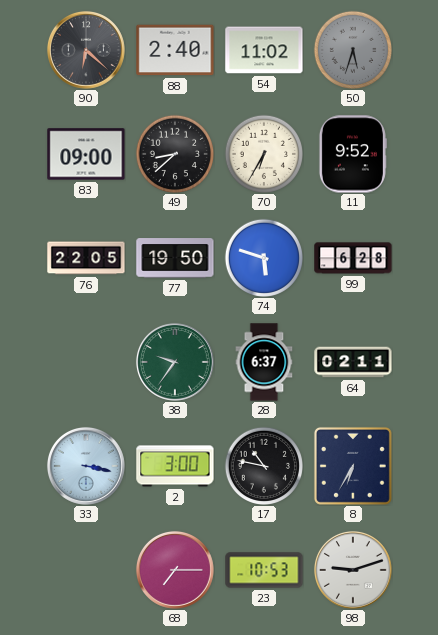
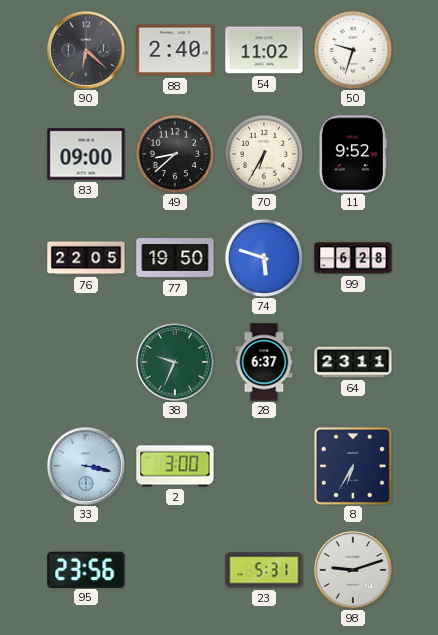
50: 5:33 -> 9:33
50 dial: grey -> white
38: 9:36 -> 9:34
64: 02:11 -> 23:11
17: 10:47 -> none
95: none -> 23:56
68: 7:15 -> none
23: 10:53 -> 5:31
